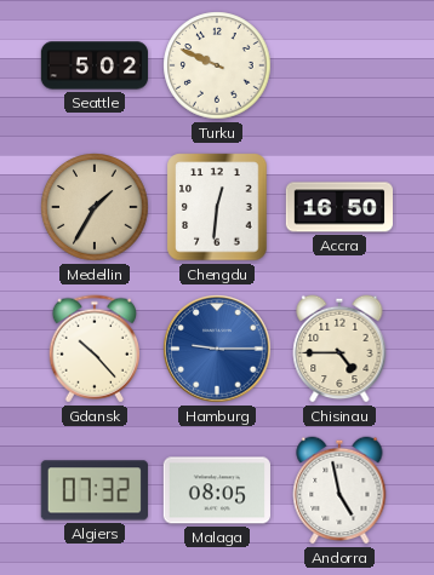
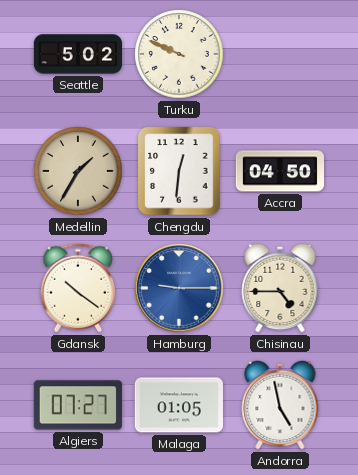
Accra: 16:50 -> 04:50
Gdansk: 10:23 -> 10:21
Algiers: 07:32 -> 07:27
Malaga: 08:05 -> 01:05
